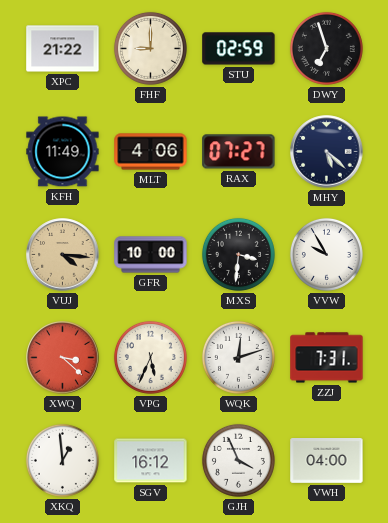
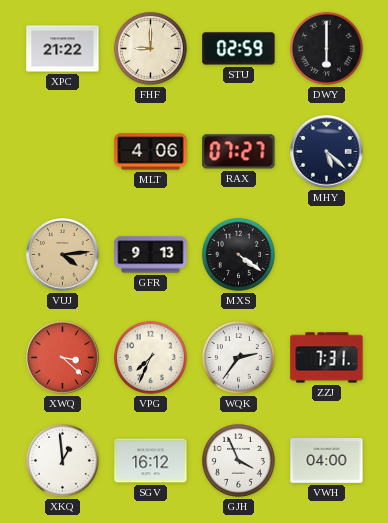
DWY: 6:57 -> 6:00
KFH: 11:49 -> none
VUJ: 4:16 -> 4:14
GFR: 10:00 -> 9:13
MXS: 3:31 -> 4:21
VVW: 9:55 -> none
VPG: 5:34 -> 7:34
WQK: 12:12 -> 2:36
